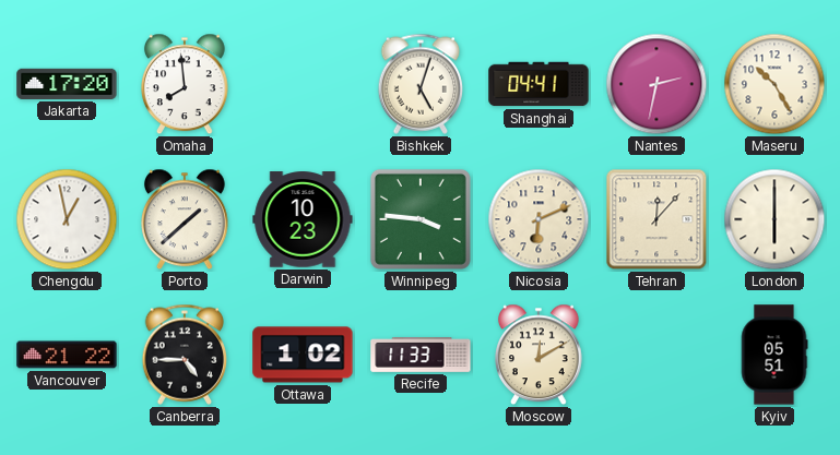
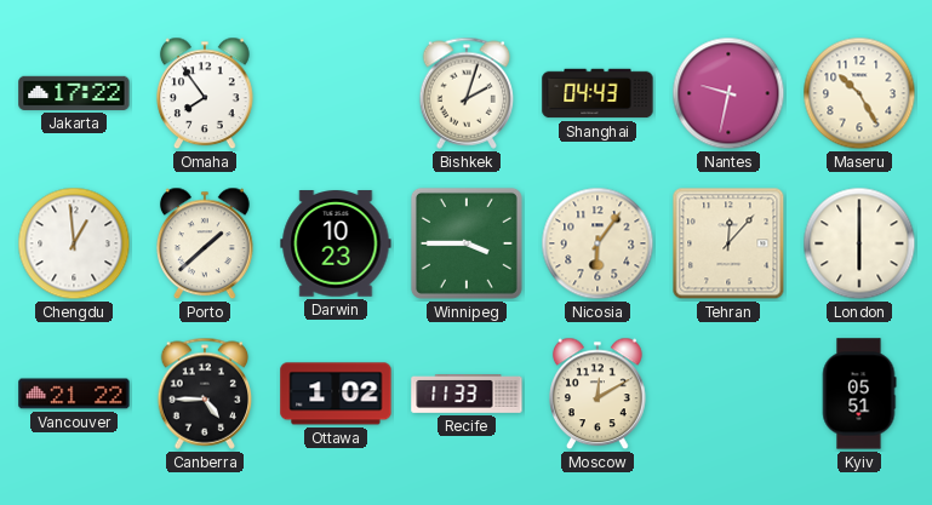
Jakarta: 17:20 -> 17:22
Omaha: 7:59 -> 7:54
Bishkek: 5:03 -> 2:03
Shanghai: 04:41 -> 04:43
Nantes: 2:32 -> 9:32
Chengdu: 12:58 -> 12:59
Winnipeg: 3:46 -> 3:45
Nicosia: 6:11 -> 6:06
